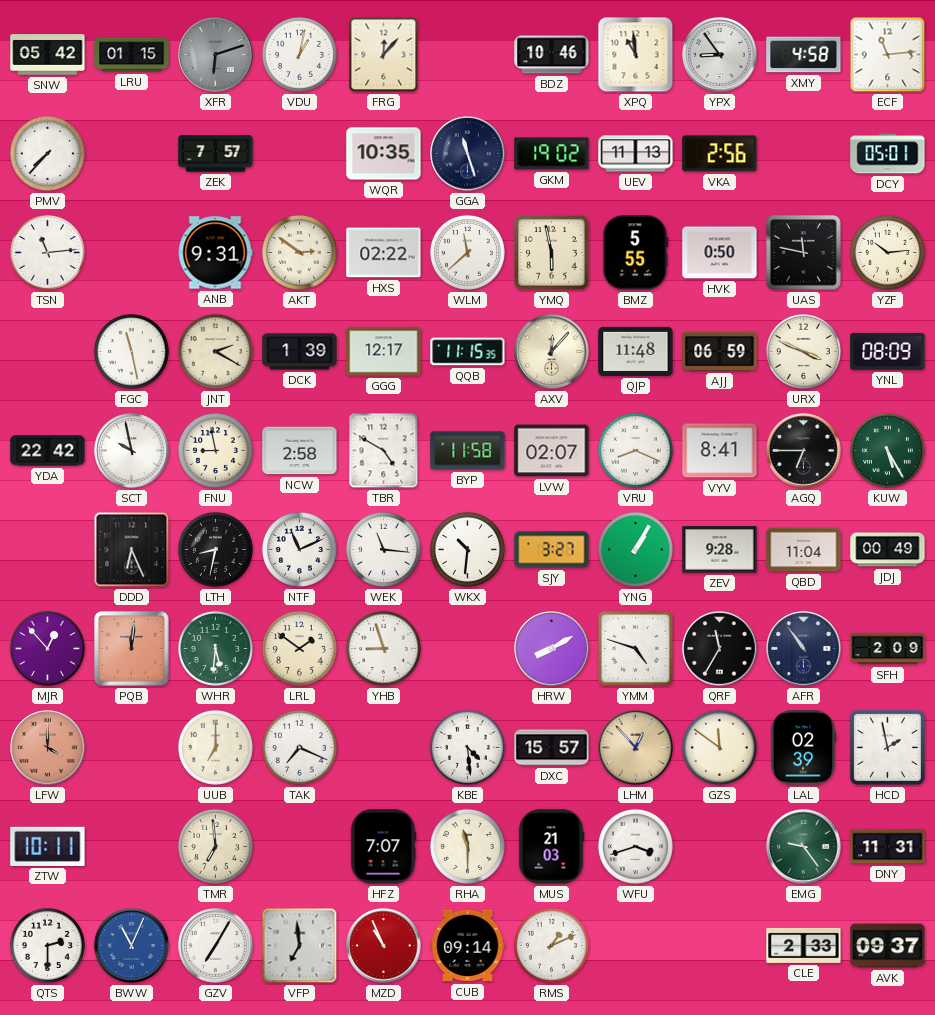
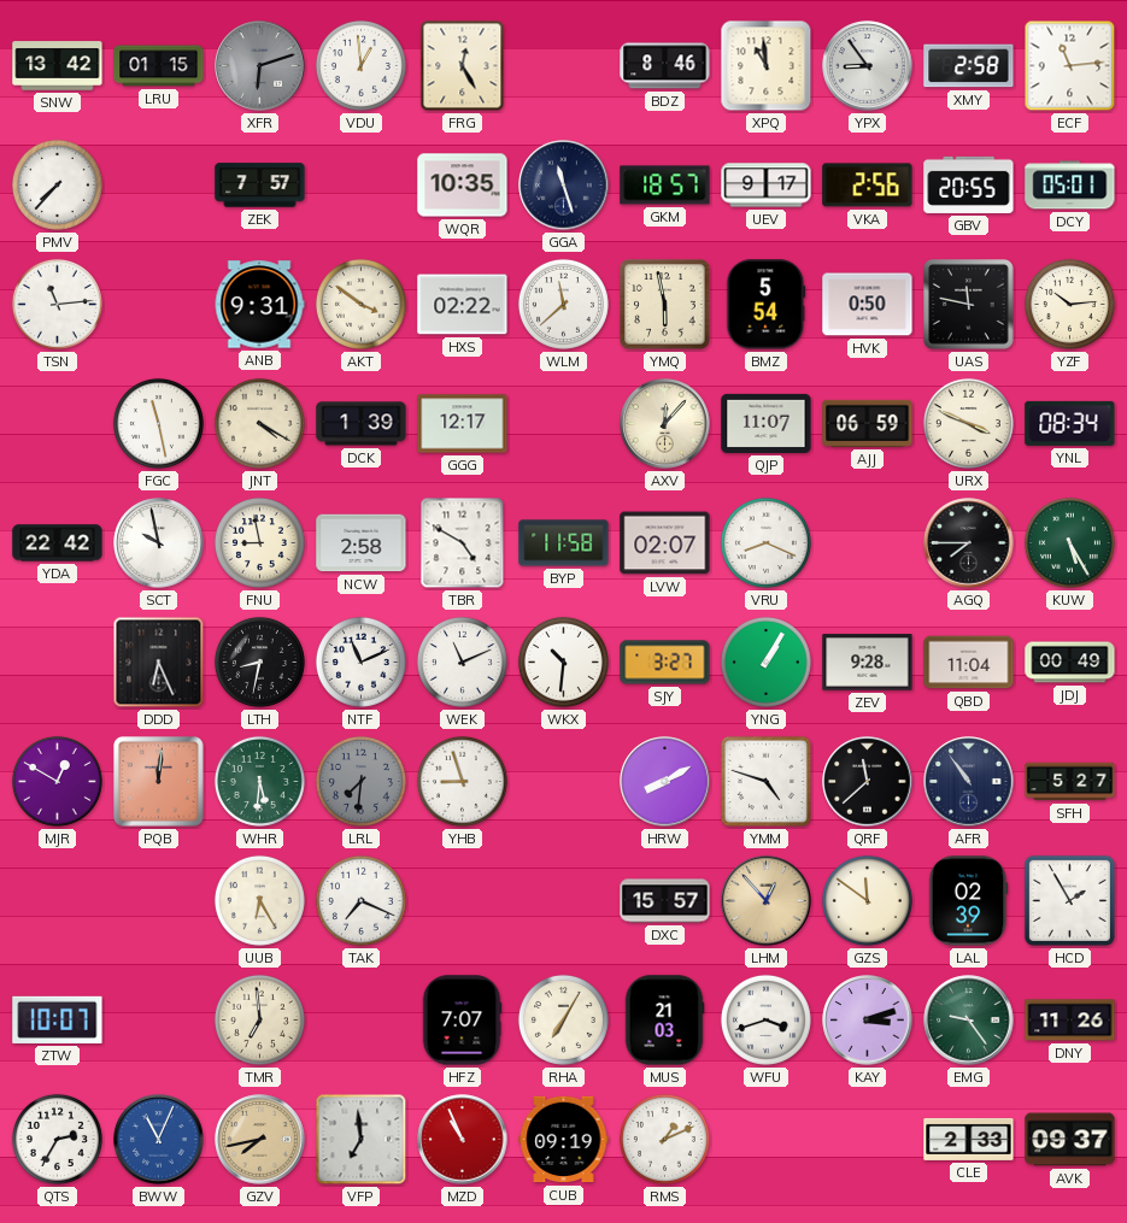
SNW: 05:42 -> 13:42
VDU: 1:02 -> 12:59
FRG: 12:07 -> 12:25
BDZ: 10:46 -> 8:46
XMY: 4:58 -> 2:58
GKM: 19:02 -> 18:57
UEV: 11:13 -> 9:17
GBV: none -> 20:55
AKT: 2:51 -> 3:51
BMZ: 5:55 -> 5:54
JNT: 2:20 -> 4:20
QQB: 11:15 -> none
QJP: 11:48 -> 11:07
YNL: 08:09 -> 08:34
VYV: 8:41 -> none
AGQ: 6:45 -> 7:45
WEK: 11:16 -> 11:11
MJR: 12:53 -> 12:50
LRL: 1:51 -> 7:31
LRL dial: cream -> grey
QRF: 11:35 -> 11:38
SFH: 2:09 -> 5:27
LFW: 4:00 -> none
UUB: 7:00 -> 6:25
KBE: 4:29 -> none
HCD: 1:58 -> 1:55
ZTW: 10:11 -> 10:07
RHA: 11:30 -> 7:05
KAY: none -> 3:12
DNY: 11:31 -> 11:26
QTS: 2:30 -> 2:35
GZV: 7:05 -> 7:43
GZV dial: white -> champagne
CUB: 09:14 -> 09:19
